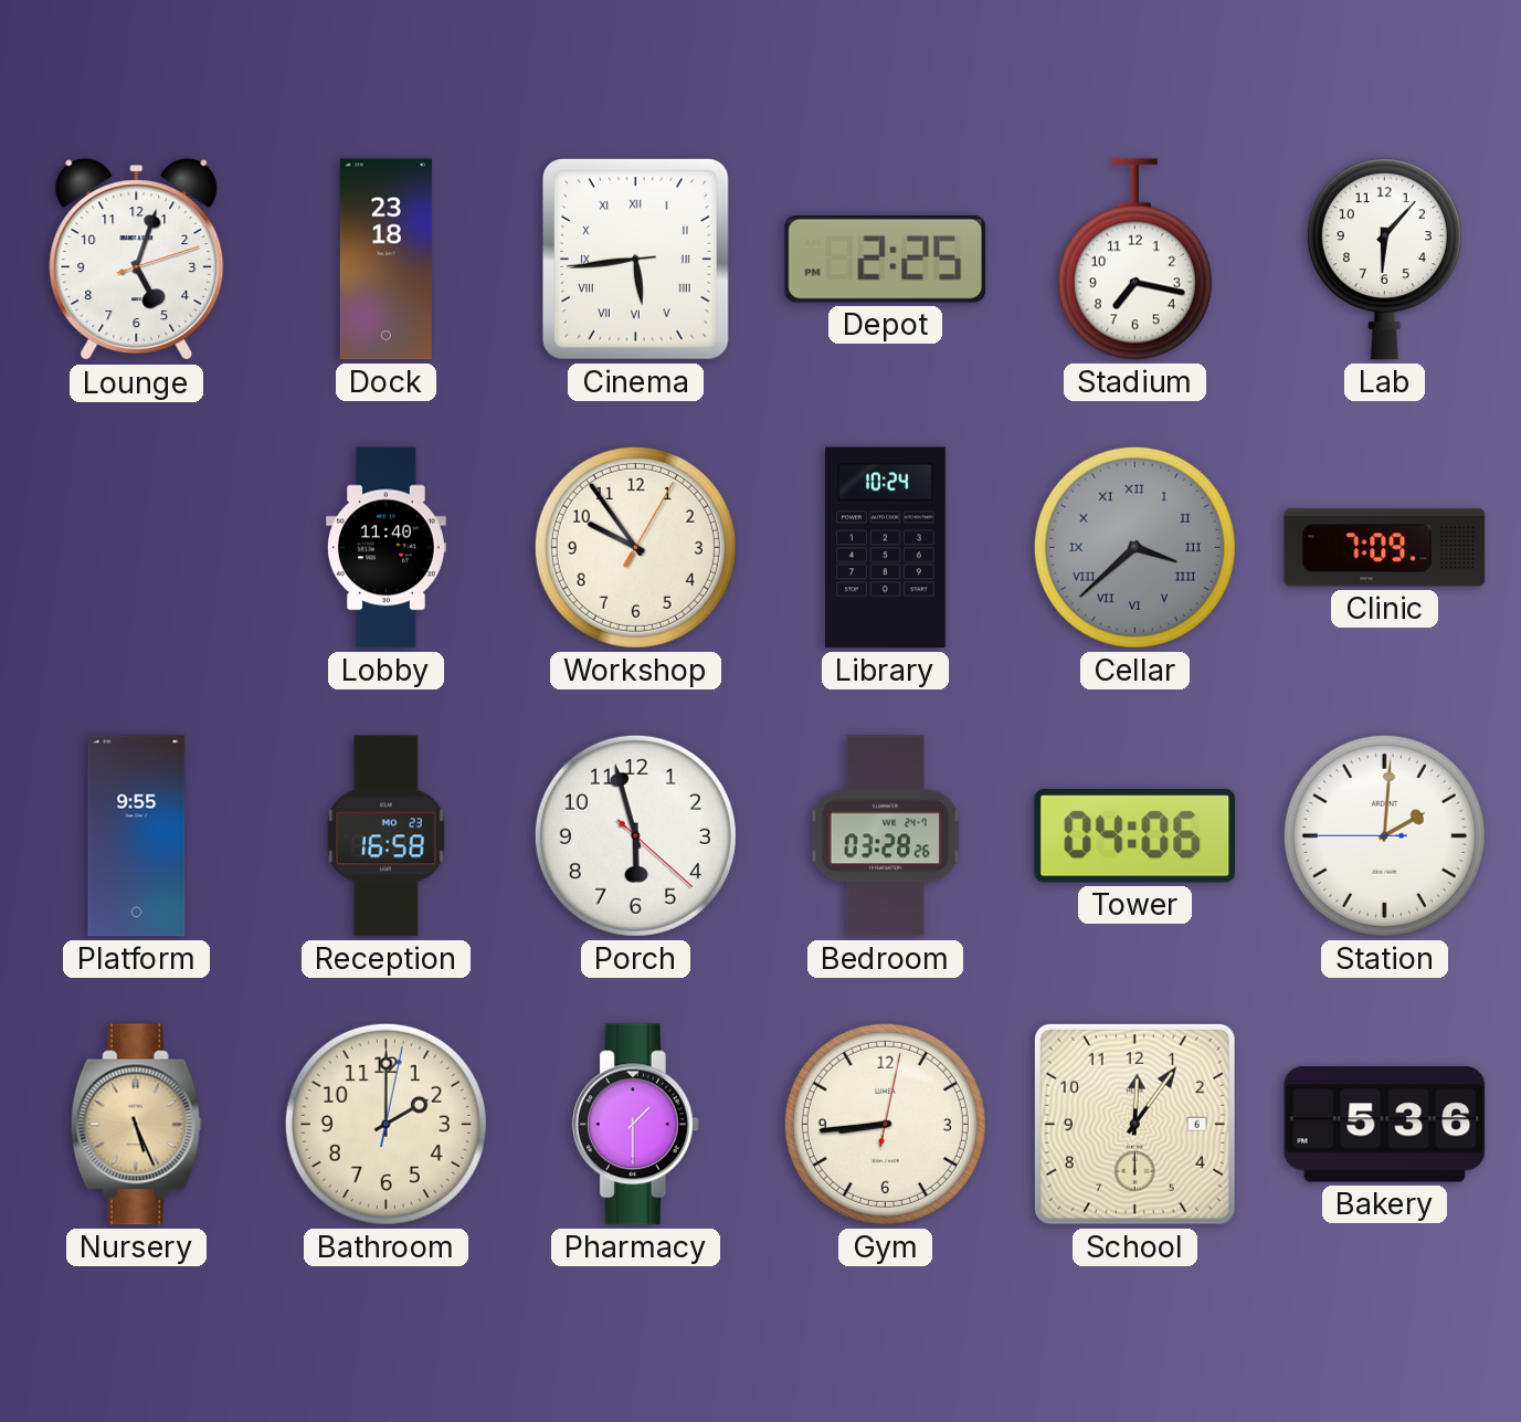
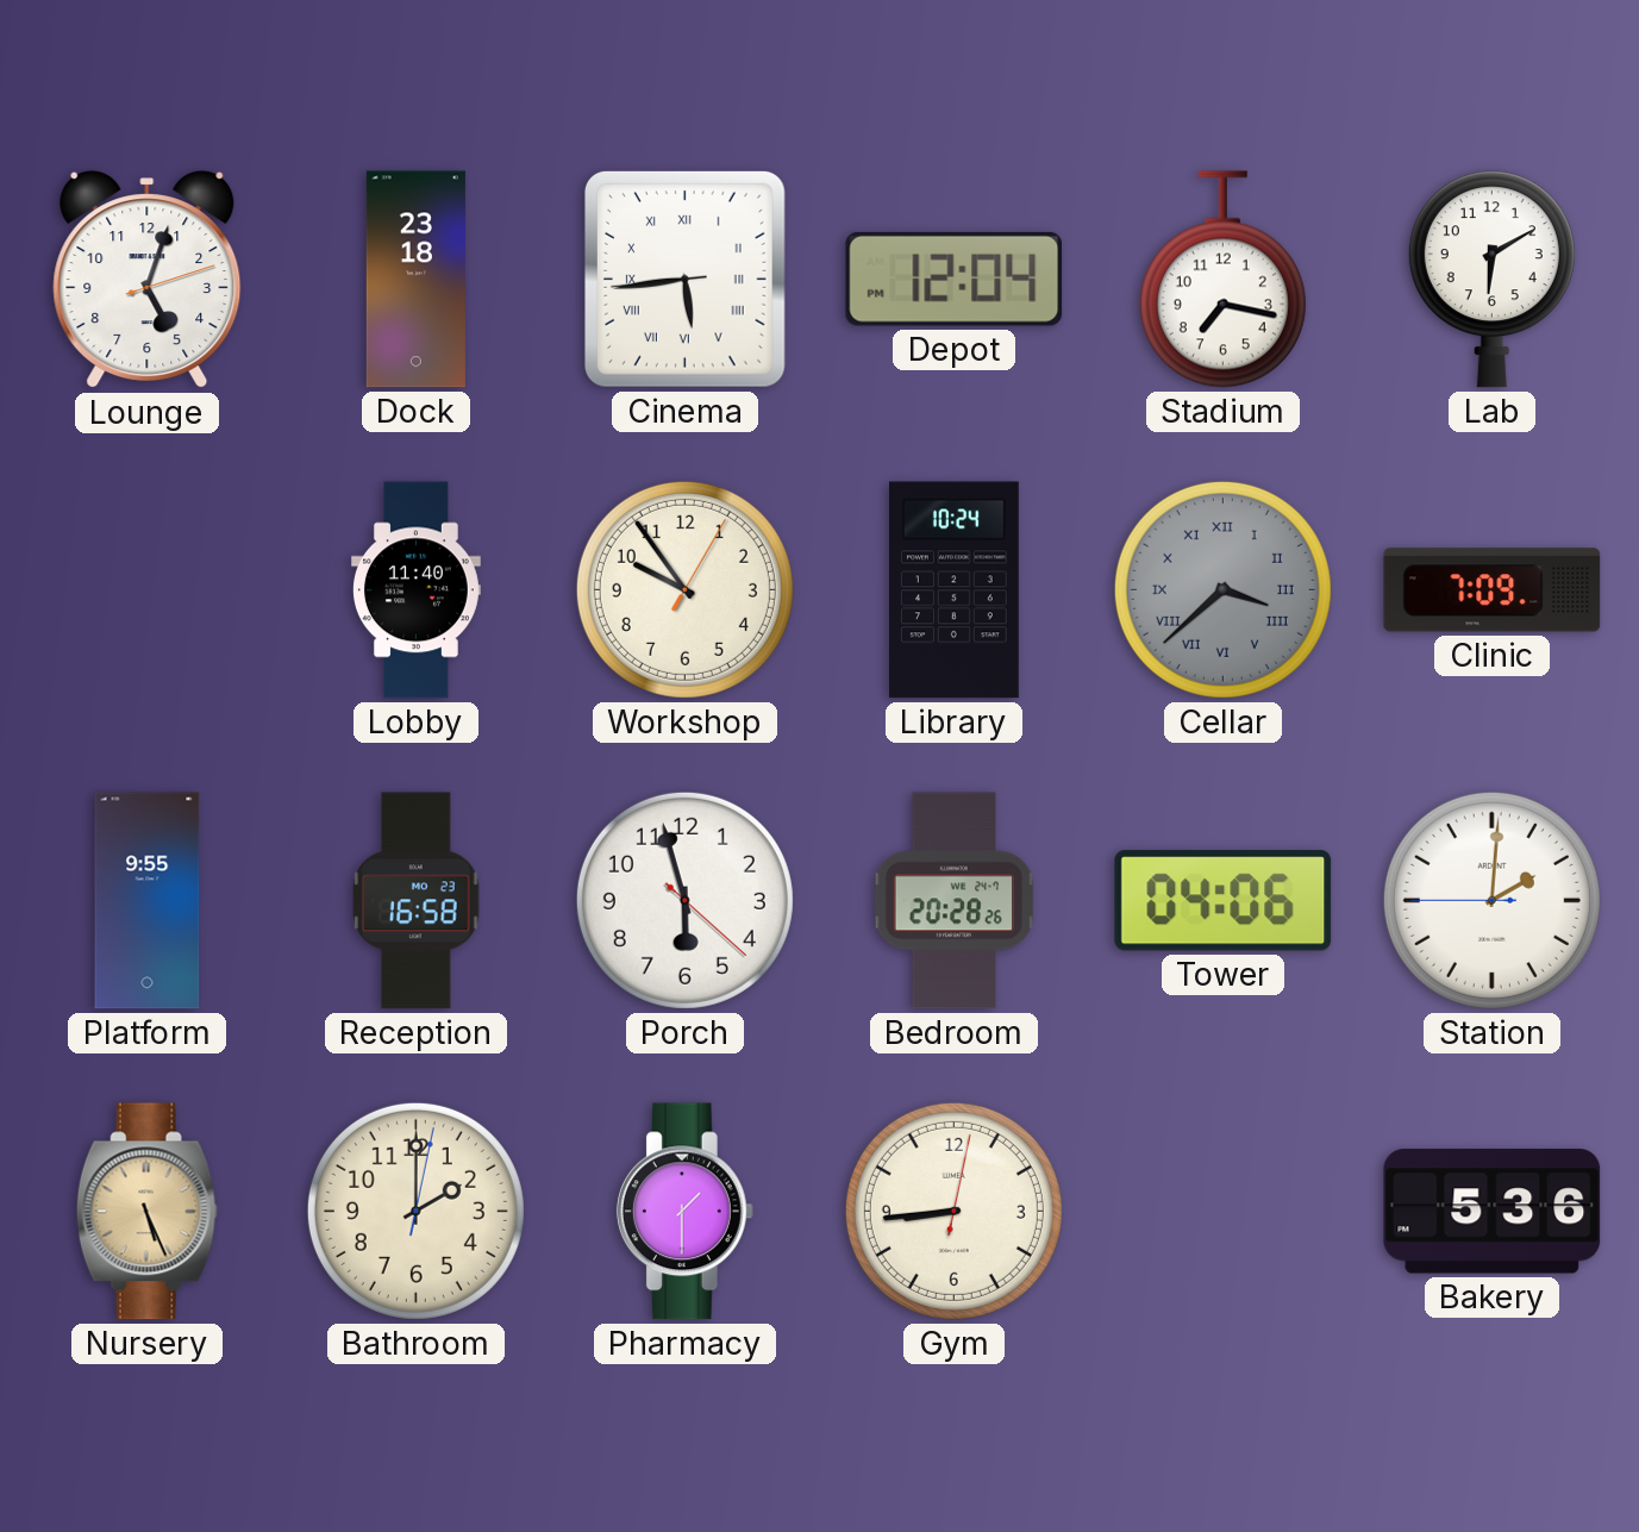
Depot: 2:25 -> 12:04
Lab: 6:07 -> 6:10
Bedroom: 03:28 -> 20:28
School: 12:06 -> none
